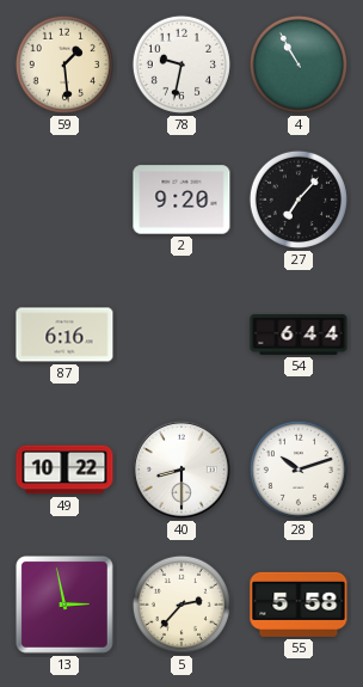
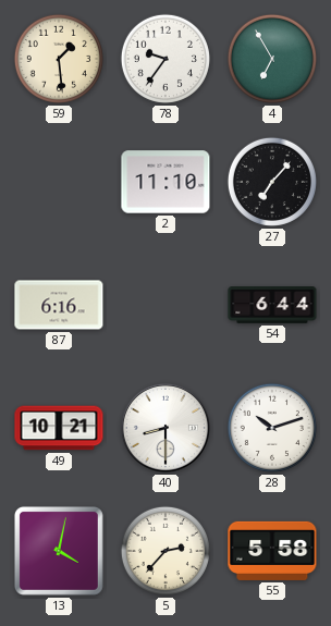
78: 9:32 -> 9:36
4: 10:55 -> 6:55
2: 9:20 -> 11:10
49: 10:22 -> 10:21
13: 2:58 -> 4:02
